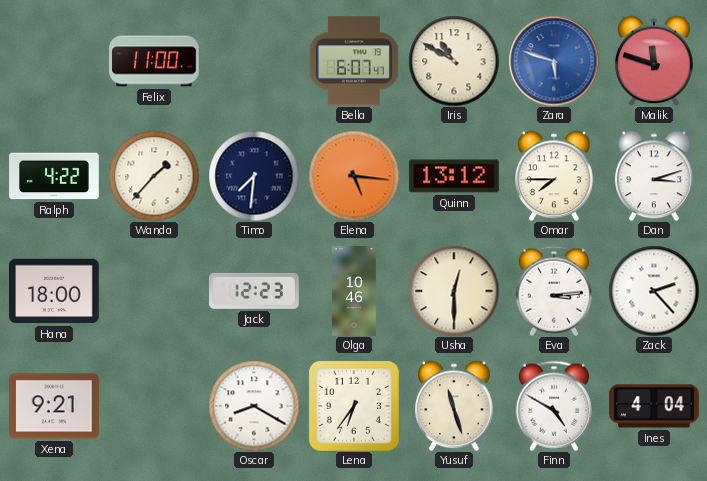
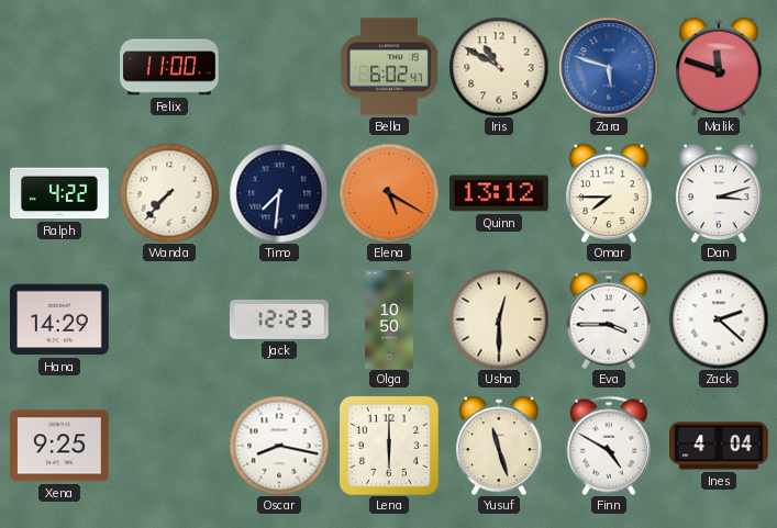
Bella: 6:07 -> 6:02
Wanda: 1:37 -> 7:37
Elena: 5:16 -> 5:20
Hana: 18:00 -> 14:29
Olga: 10:46 -> 10:50
Eva: 3:14 -> 3:45
Zack: 2:23 -> 2:22
Xena: 9:21 -> 9:25
Oscar: 8:20 -> 8:17
Lena: 6:36 -> 6:00
